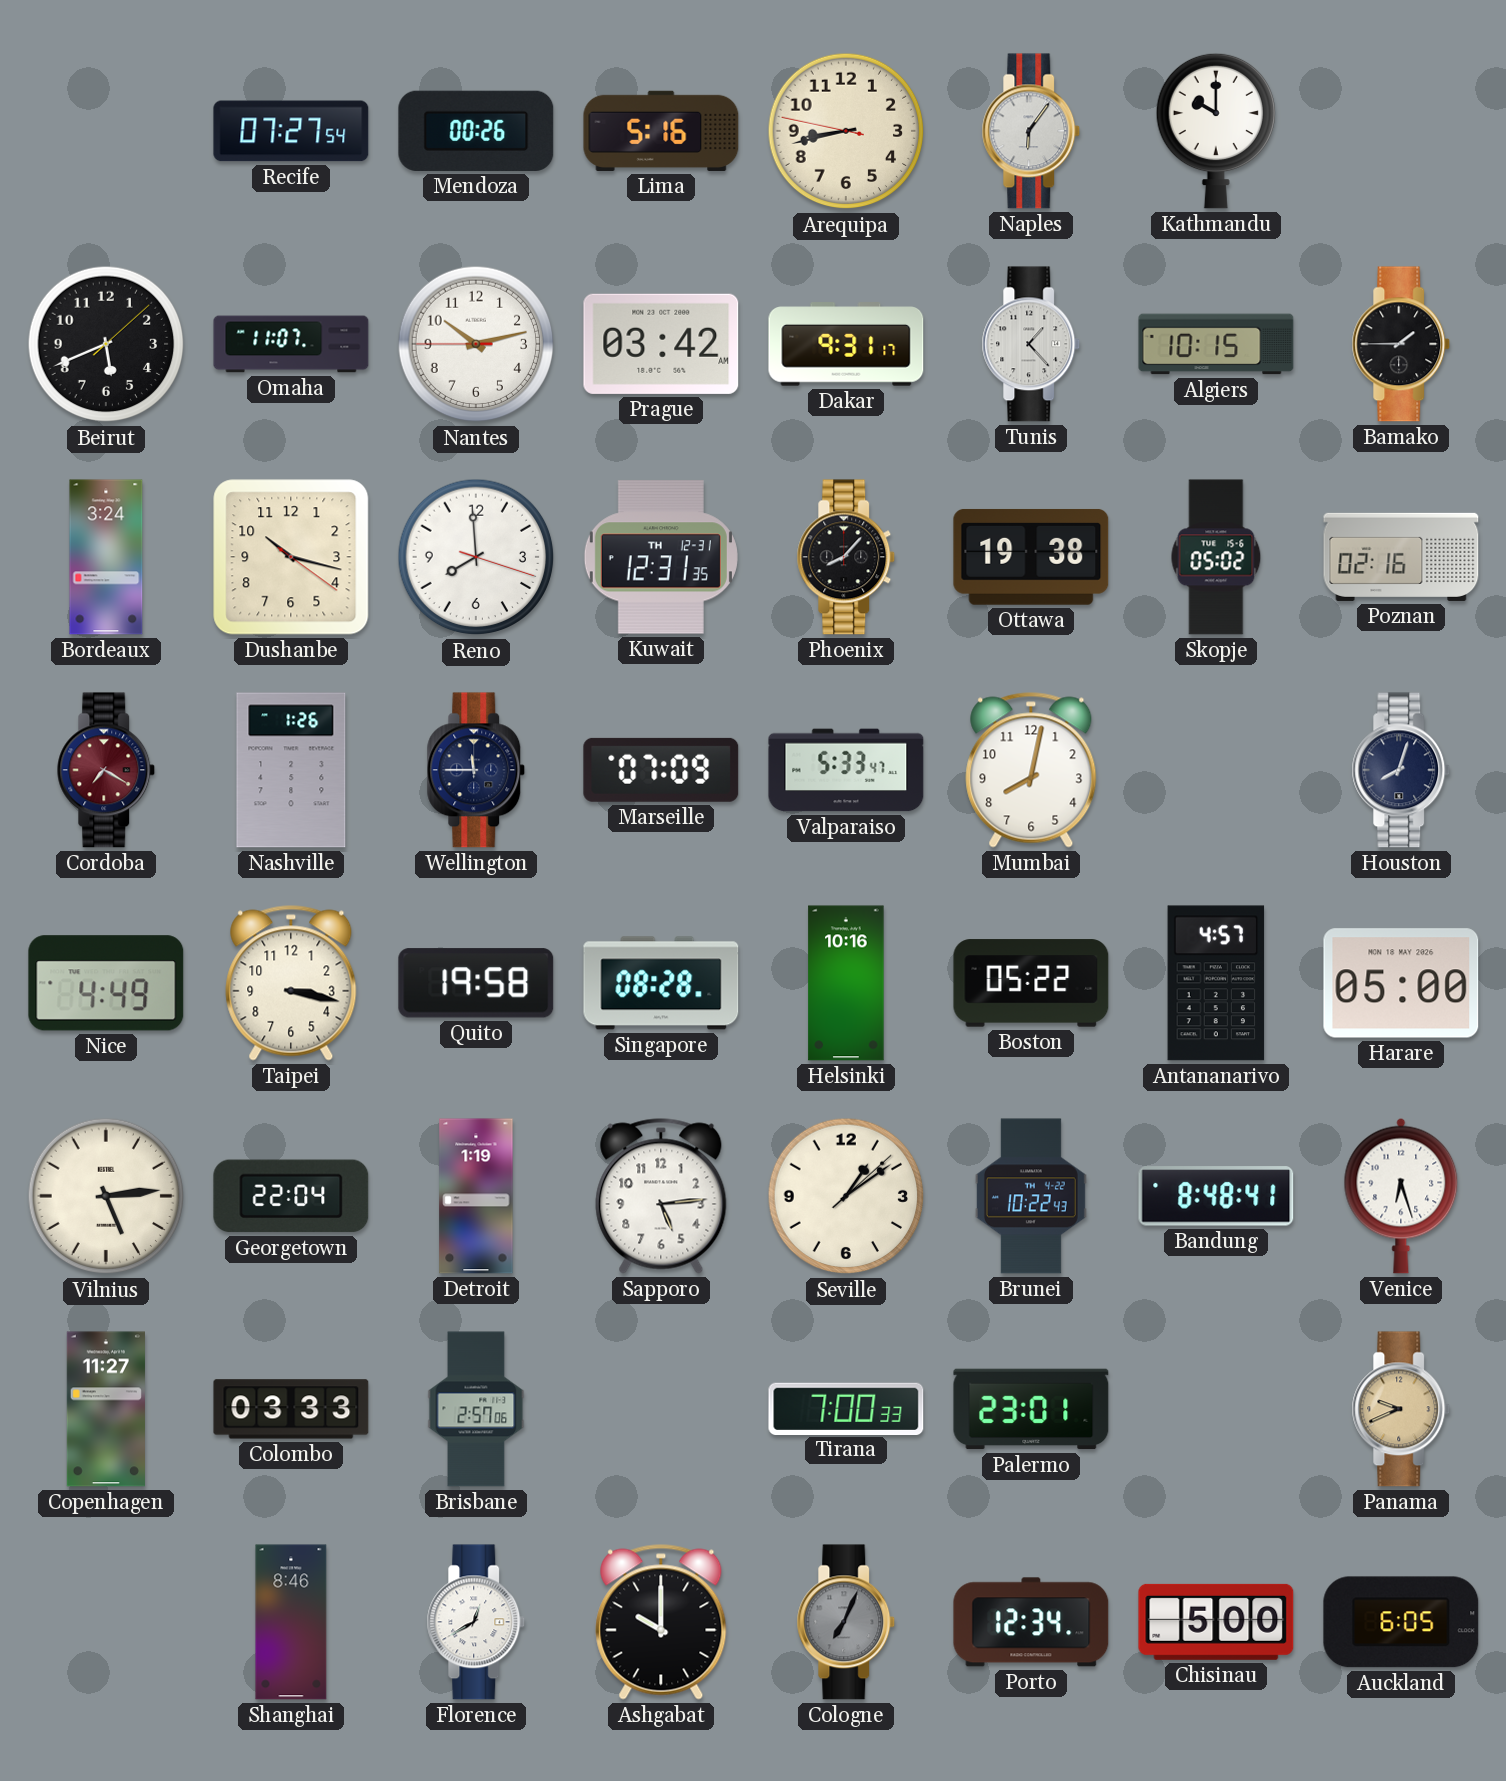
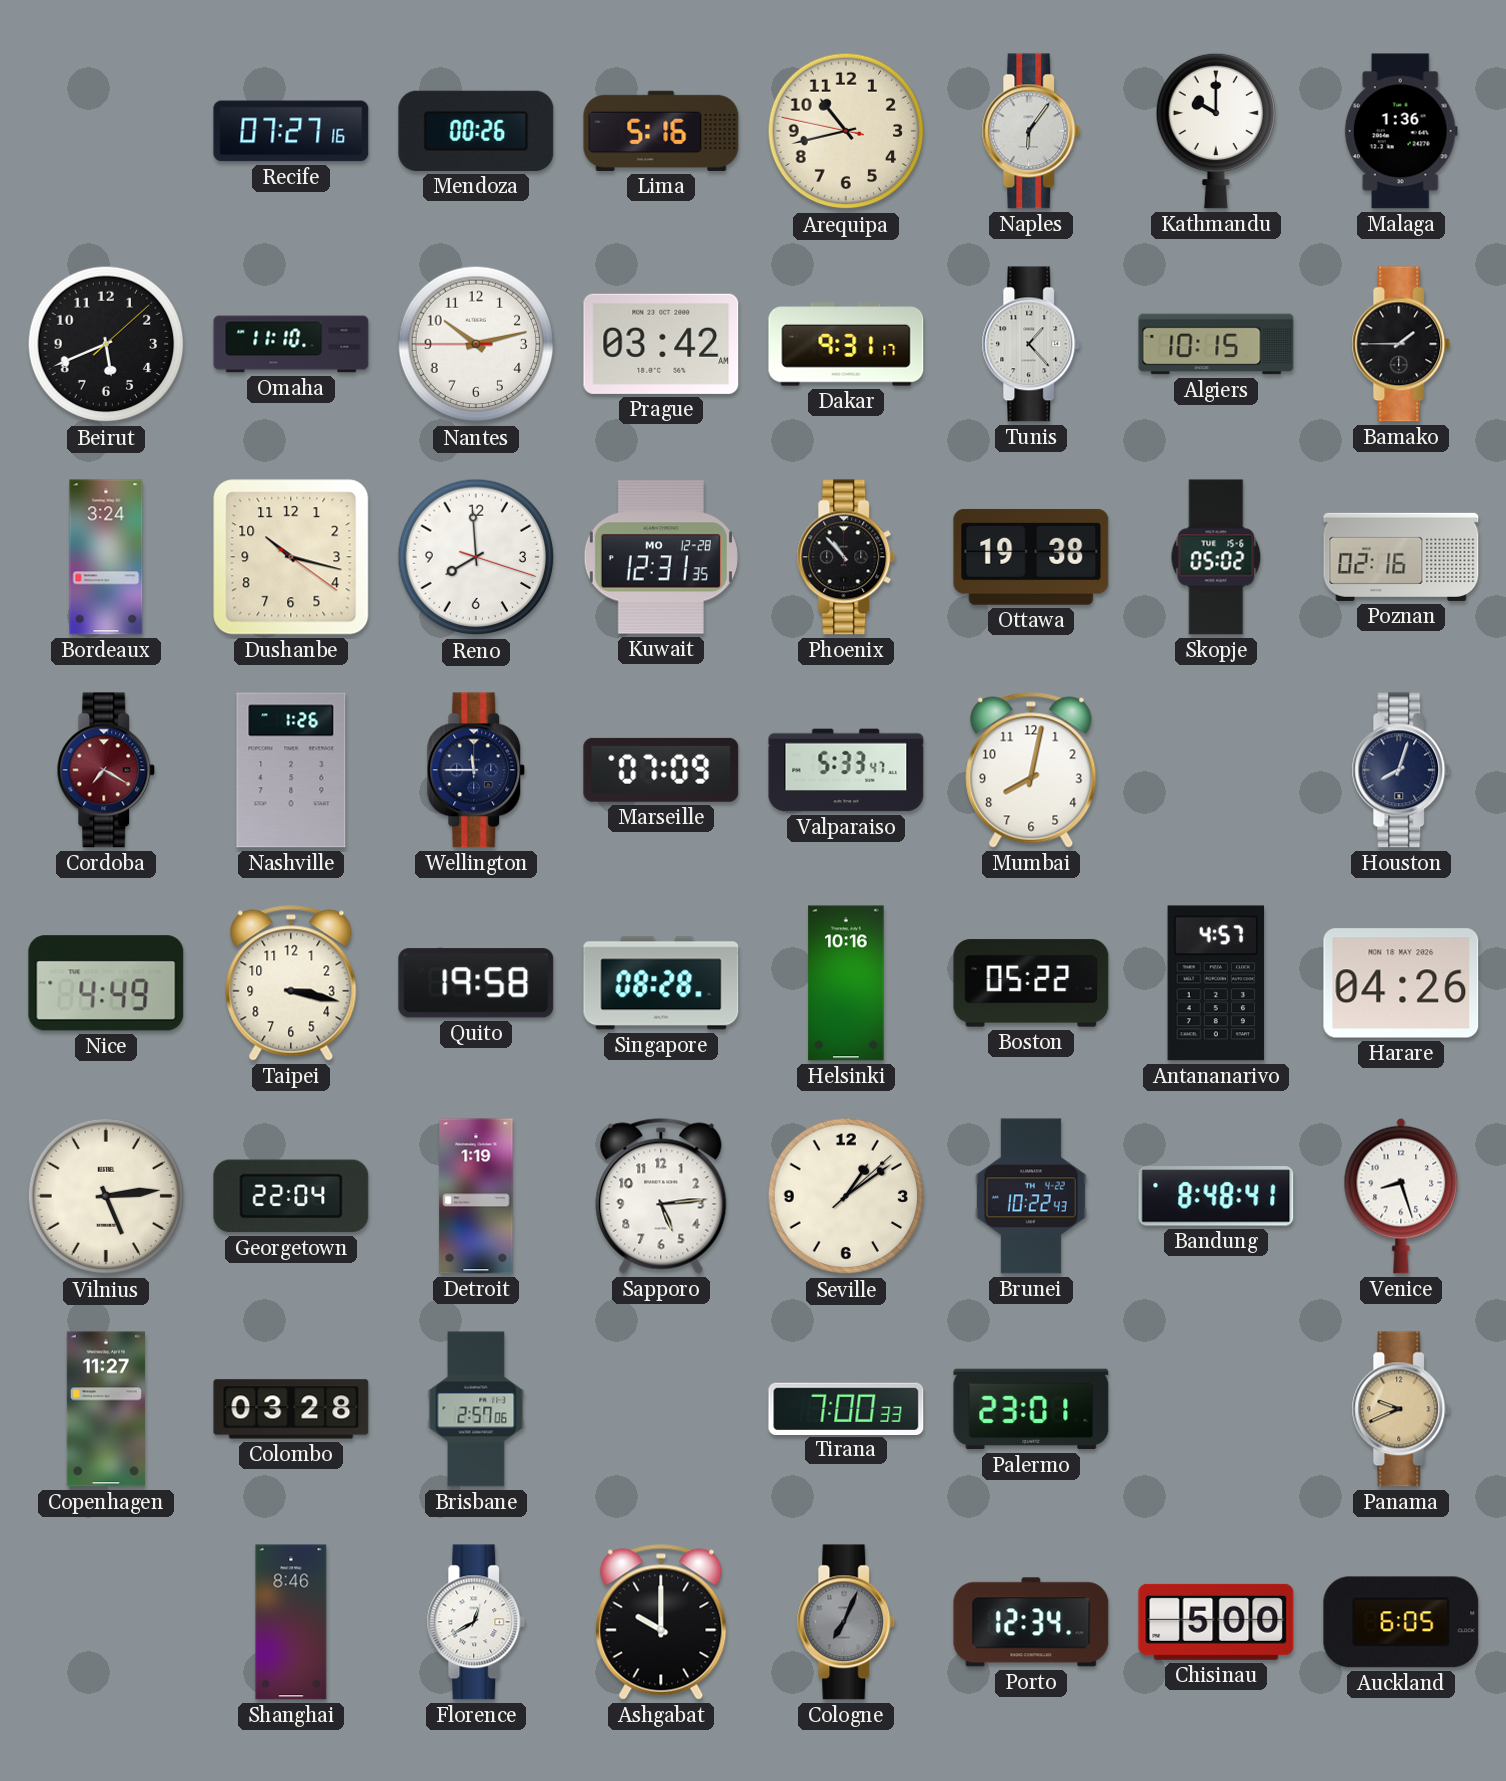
Recife: 07:27:54 -> 07:27:16
Arequipa: 8:42 -> 10:42
Malaga: none -> 1:36
Omaha: 11:07 -> 11:10
Kuwait date: TH 12-31 -> MO 12-28
Phoenix: 8:07 -> 10:53
Harare: 05:00 -> 04:26
Venice: 6:27 -> 8:27
Colombo: 03:33 -> 03:28
